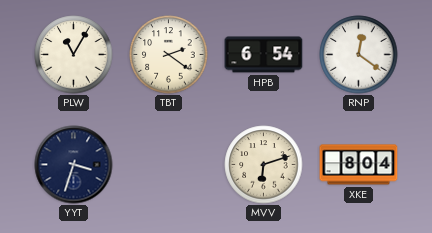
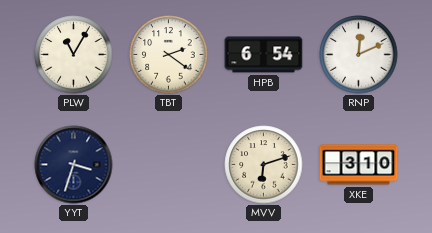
RNP: 12:21 -> 12:11
XKE: 8:04 -> 3:10
